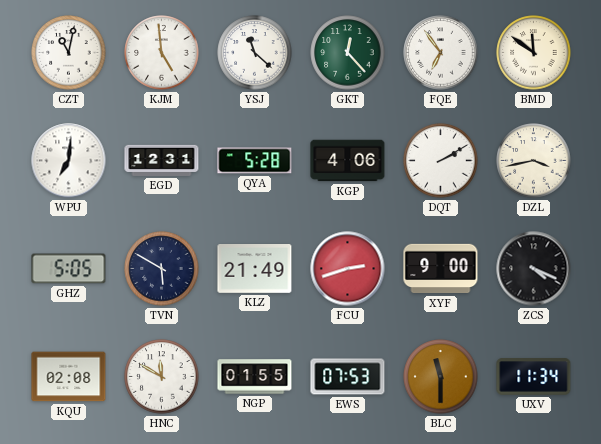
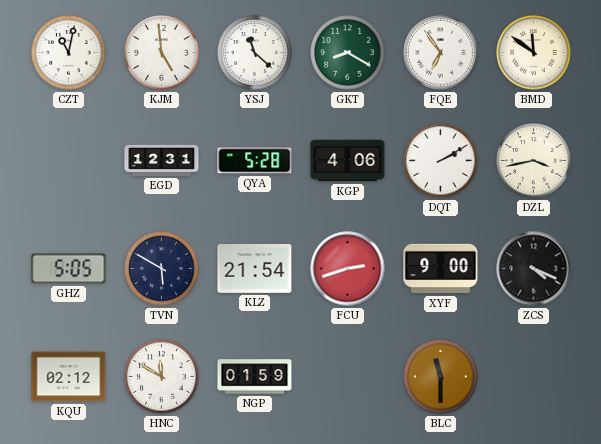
GKT: 12:23 -> 8:20
WPU: 7:01 -> none
KLZ: 21:49 -> 21:54
KQU: 02:08 -> 02:12
NGP: 01:55 -> 01:59
EWS: 07:53 -> none
UXV: 11:34 -> none
